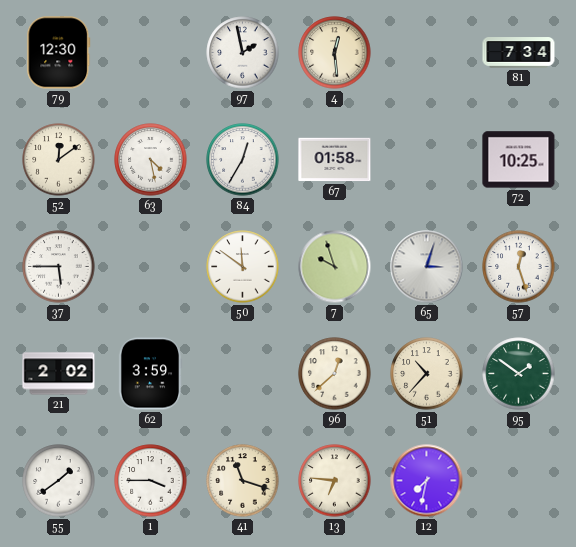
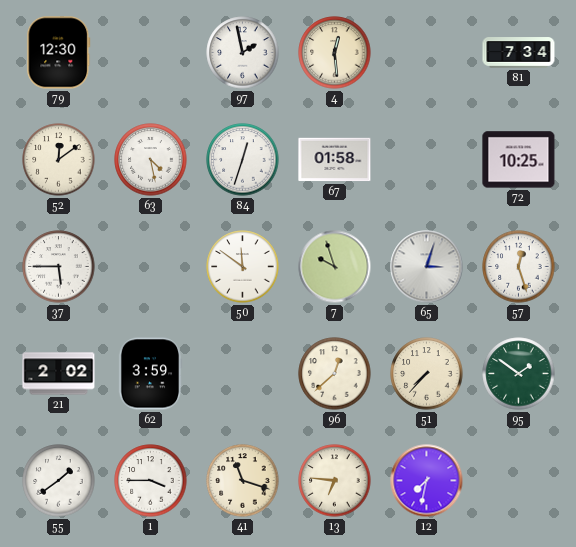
84: 12:35 -> 12:33
51: 10:37 -> 7:37
